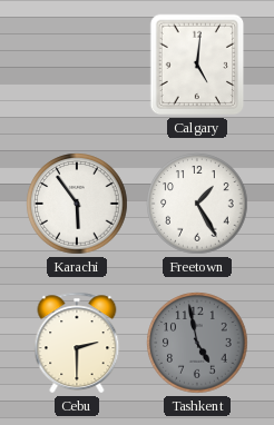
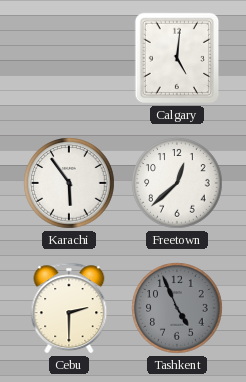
Freetown: 1:25 -> 12:38
Tashkent: 4:58 -> 4:56
